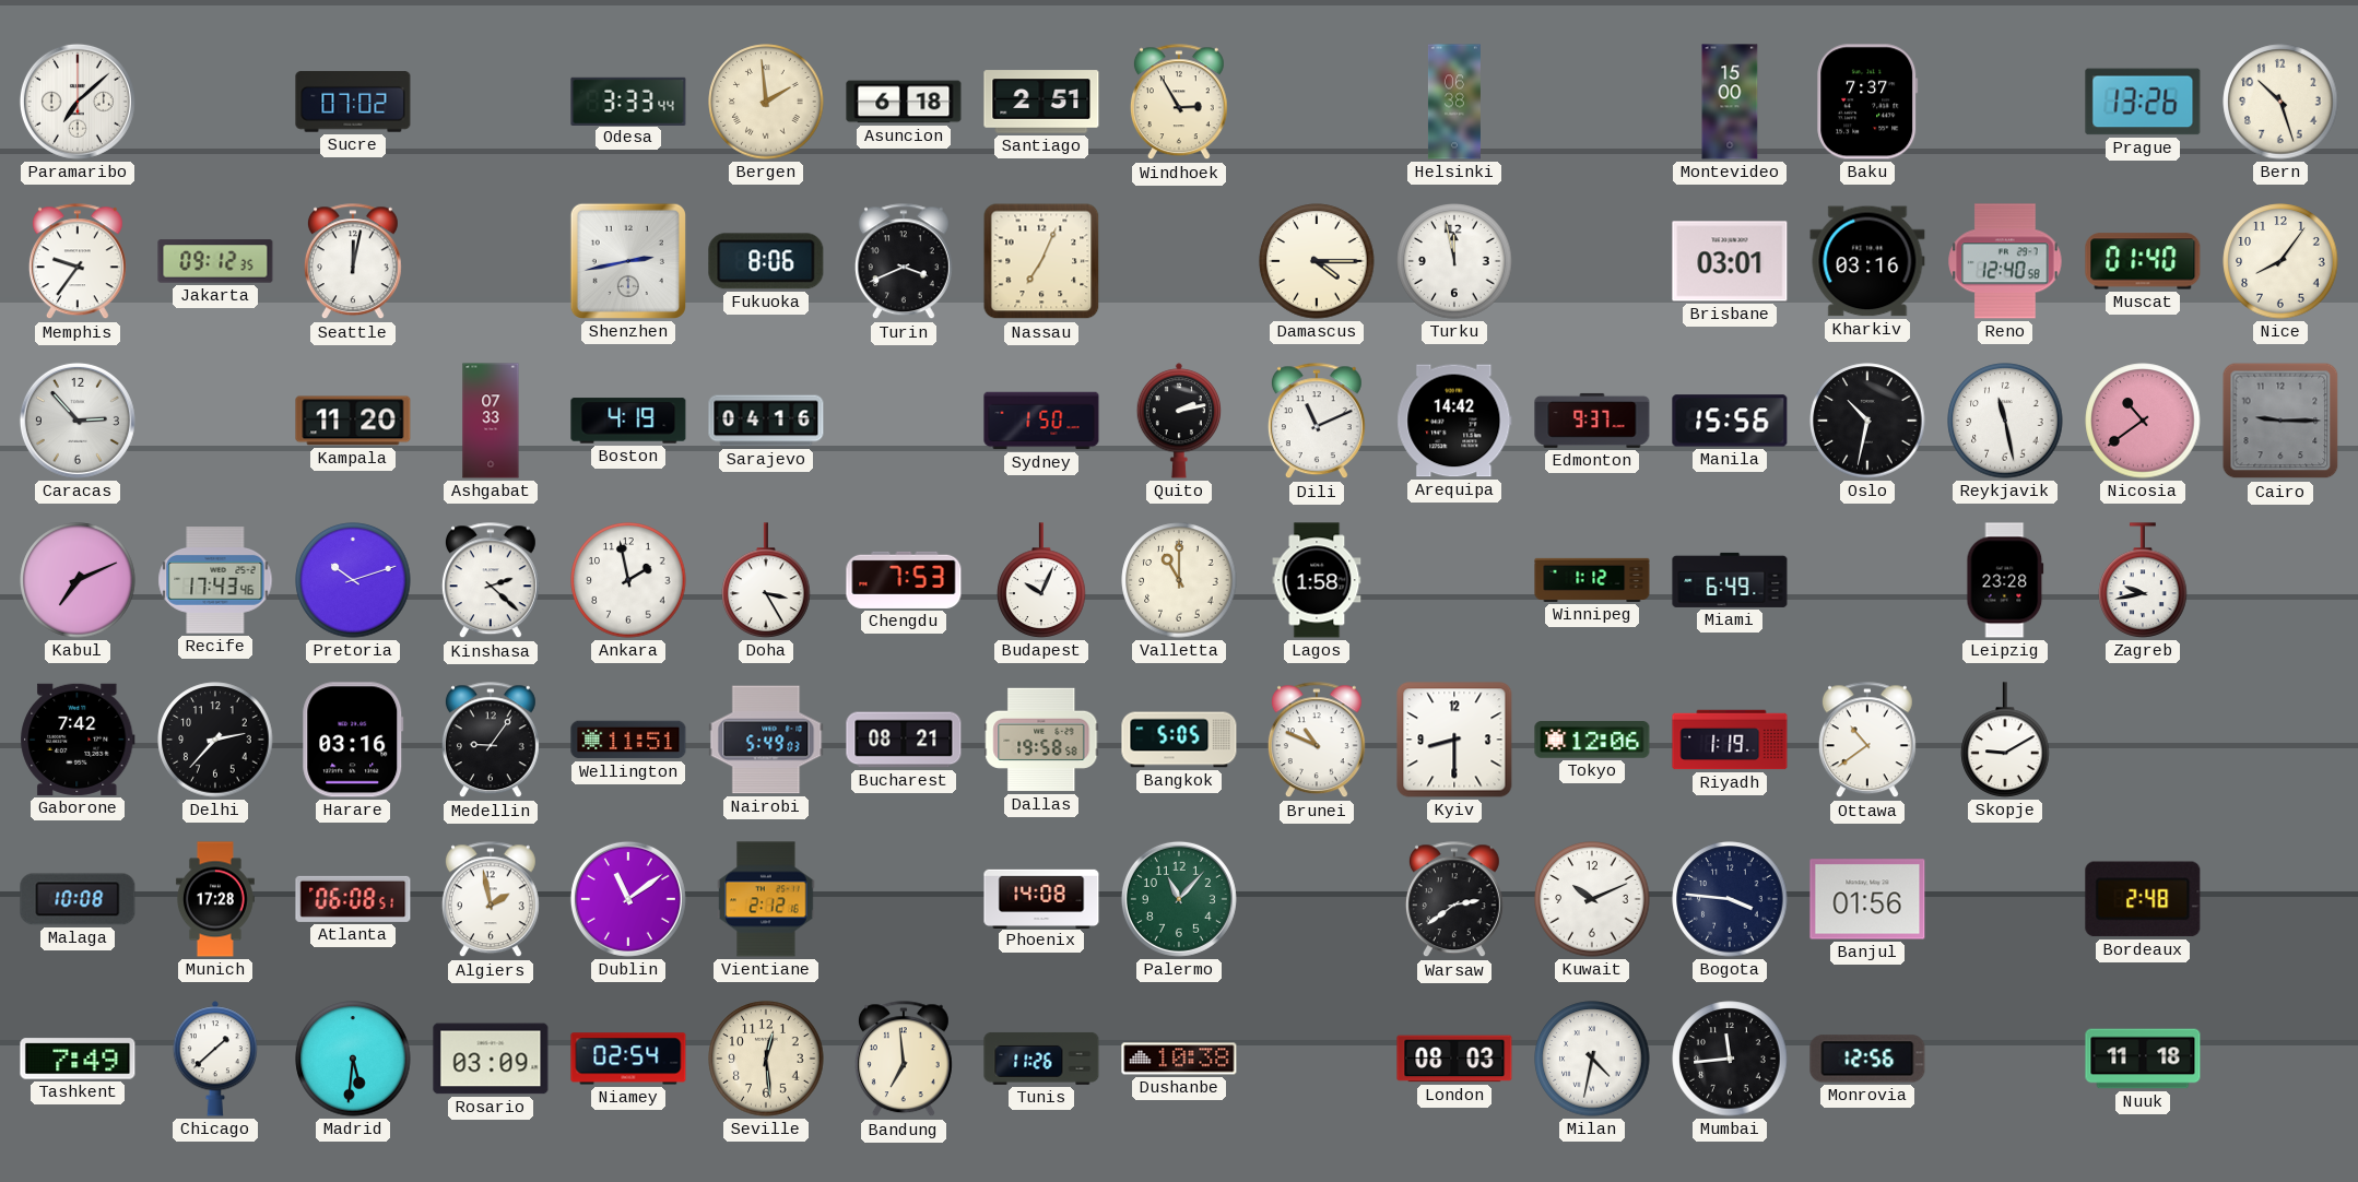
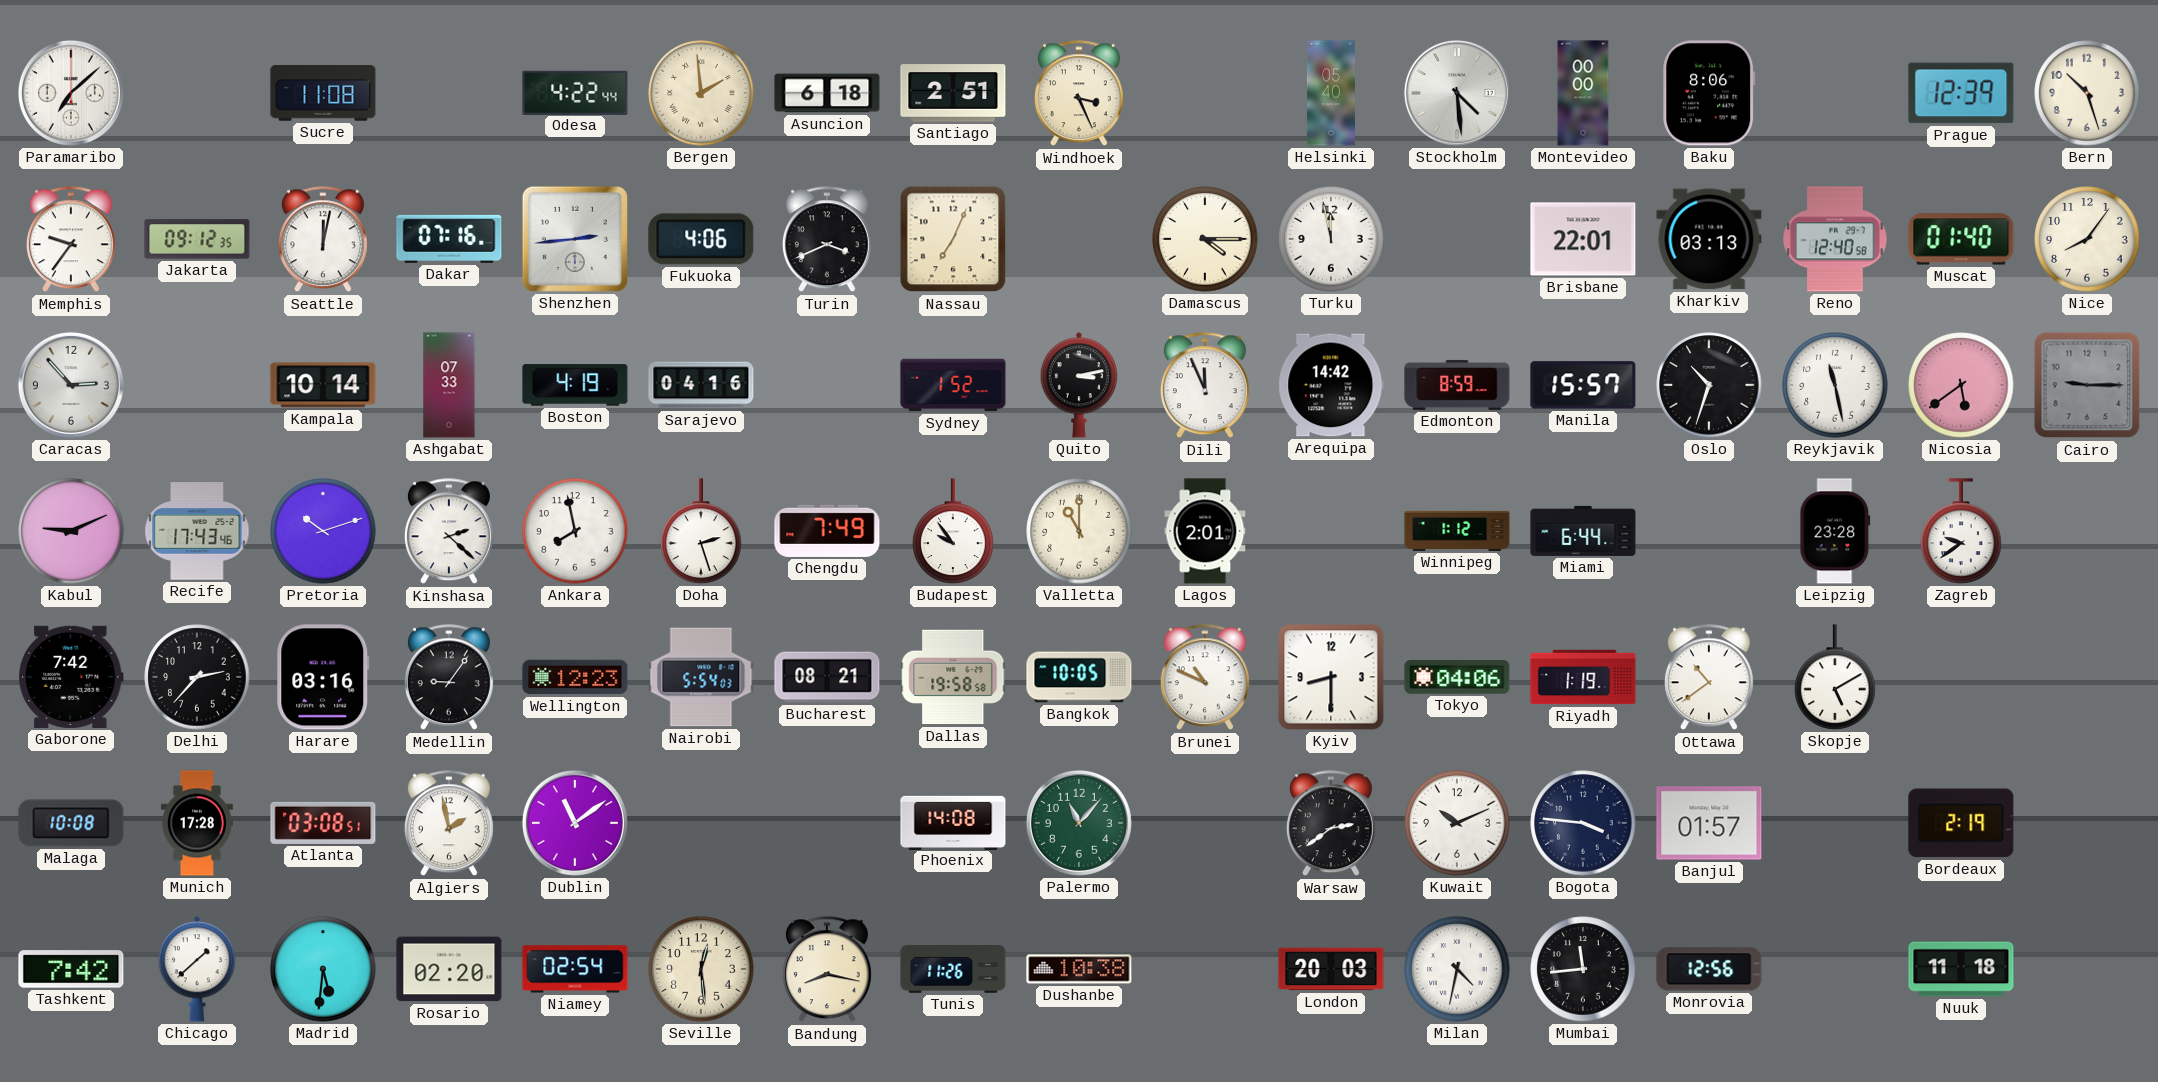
Sucre: 07:02 -> 11:08
Odesa: 3:33 -> 4:22
Windhoek: 2:55 -> 3:26
Helsinki: 06:38 -> 05:40
Stockholm: none -> 4:29
Montevideo: 15:00 -> 00:00
Baku: 7:37 -> 8:06
Prague: 13:26 -> 12:39
Dakar: none -> 07:16
Shenzhen: 2:43 -> 2:44
Fukuoka: 8:06 -> 4:06
Brisbane: 03:01 -> 22:01
Kharkiv: 03:16 -> 03:13
Kampala: 11:20 -> 10:14
Sydney: 1:50 -> 1:52
Quito: 2:13 -> 3:13
Dili: 11:11 -> 11:56
Edmonton: 9:37 -> 8:59
Manila: 15:56 -> 15:57
Oslo: 10:32 -> 10:33
Nicosia: 10:39 -> 5:39
Kabul: 7:11 -> 9:11
Ankara: 1:58 -> 7:58
Doha: 3:25 -> 2:27
Chengdu: 7:53 -> 7:49
Budapest: 10:04 -> 9:54
Lagos: 1:58 -> 2:01
Miami: 6:49 -> 6:44
Zagreb: 9:43 -> 9:39
Wellington: 11:51 -> 12:23
Nairobi: 5:49 -> 5:54
Bangkok: 5:05 -> 10:05
Tokyo: 12:06 -> 04:06
Skopje: 9:10 -> 5:10
Atlanta: 06:08 -> 03:08
Vientiane: 2:12 -> none
Banjul: 01:56 -> 01:57
Bordeaux: 2:48 -> 2:19
Tashkent: 7:49 -> 7:42
Rosario: 03:09 -> 02:20
Bandung: 6:59 -> 8:17
London: 08:03 -> 20:03
